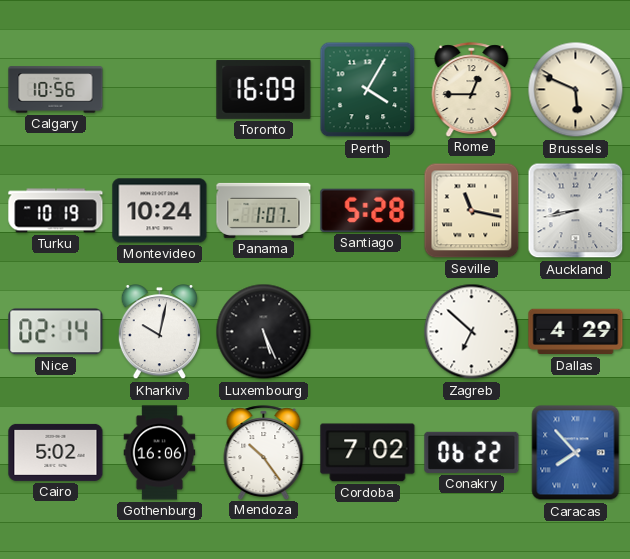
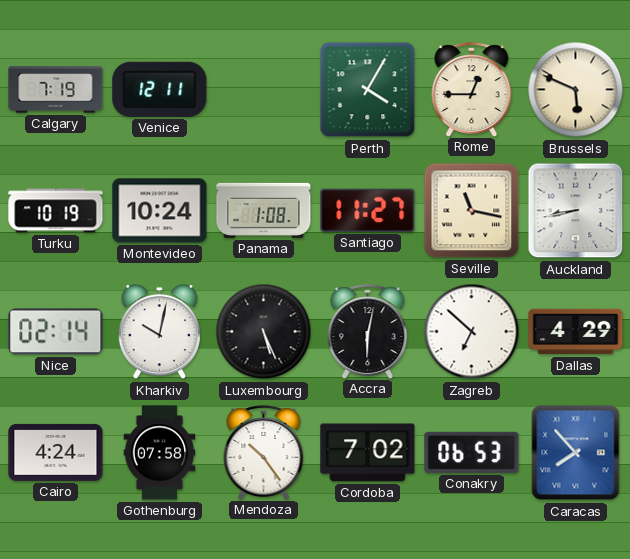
Calgary: 10:56 -> 7:19
Venice: none -> 12:11
Toronto: 16:09 -> none
Panama: 1:07 -> 1:08
Santiago: 5:28 -> 11:27
Accra: none -> 6:02
Cairo: 5:02 -> 4:24
Gothenburg: 16:06 -> 07:58
Conakry: 06:22 -> 06:53
